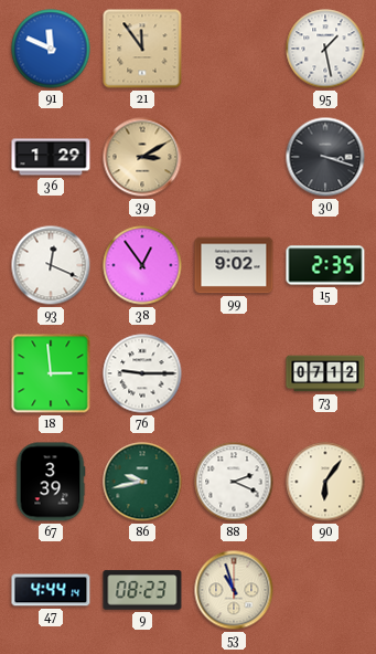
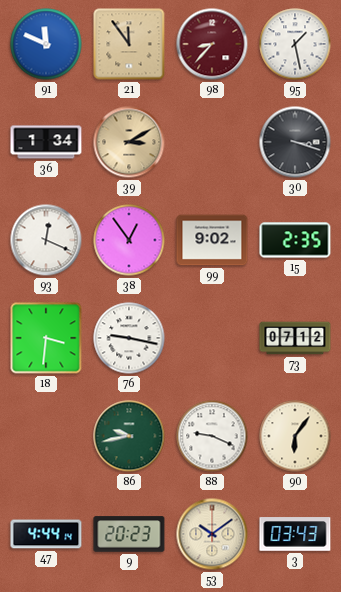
98: none -> 8:37
36: 1:29 -> 1:34
18: 2:59 -> 3:31
76: 9:15 -> 9:17
67: 3:39 -> none
88: 2:19 -> 9:19
9: 08:23 -> 20:23
53: 10:57 -> 10:09
3: none -> 03:43
